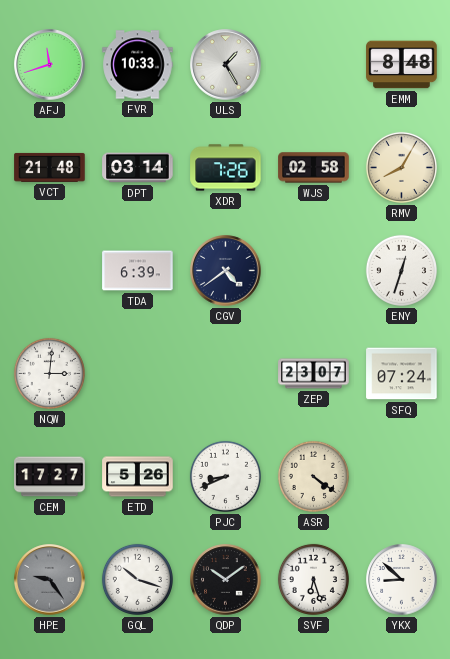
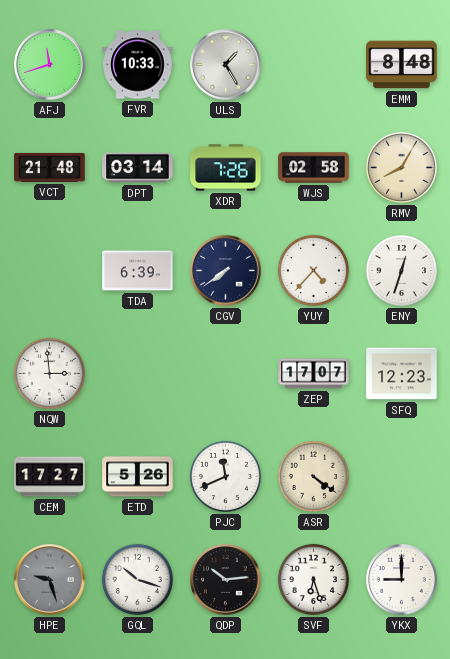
CGV: 4:39 -> 7:39
YUY: none -> 4:37
NQW: 3:01 -> 2:59
ZEP: 23:07 -> 17:07
SFQ: 07:24 -> 12:23
PJC: 8:41 -> 11:41
HPE: 9:24 -> 9:27
QDP: 10:09 -> 10:14
YKX: 8:52 -> 9:00
